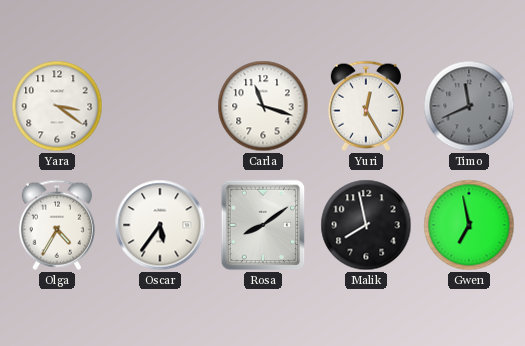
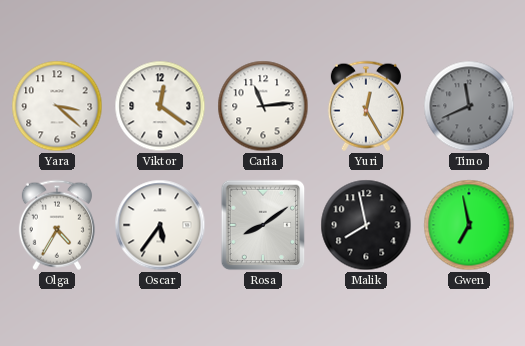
Yara: 3:21 -> 3:22
Viktor: none -> 12:21
Carla: 11:18 -> 11:14
